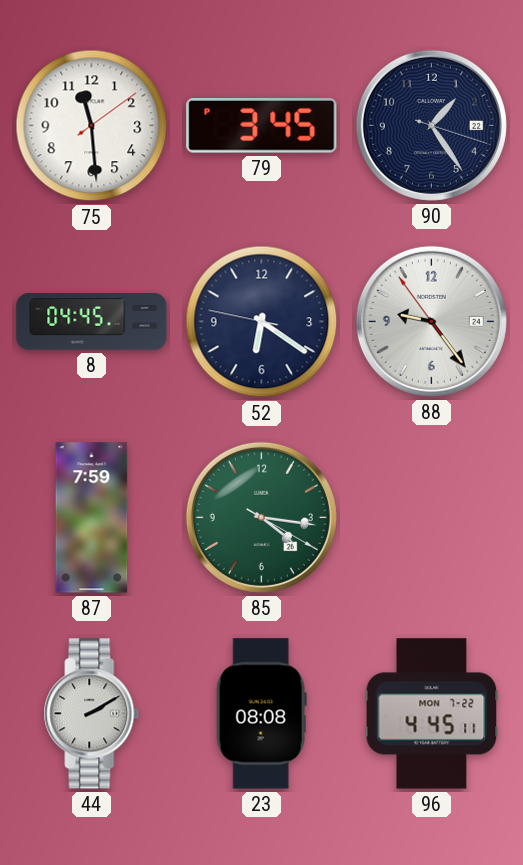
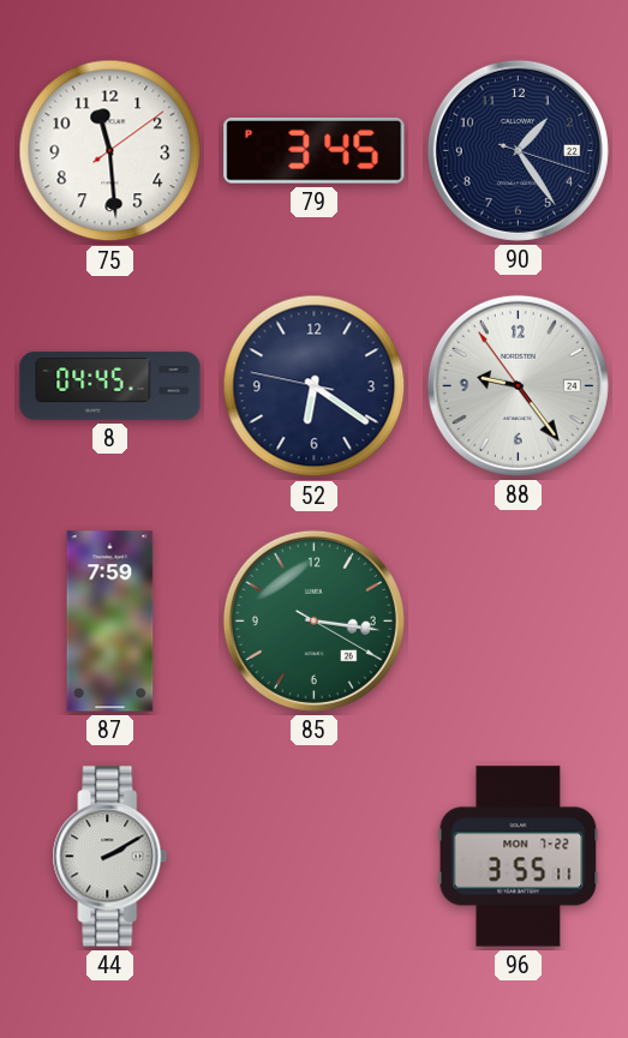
85: 4:16 -> 3:16
23: 08:08 -> none
96: 4:45 -> 3:55
